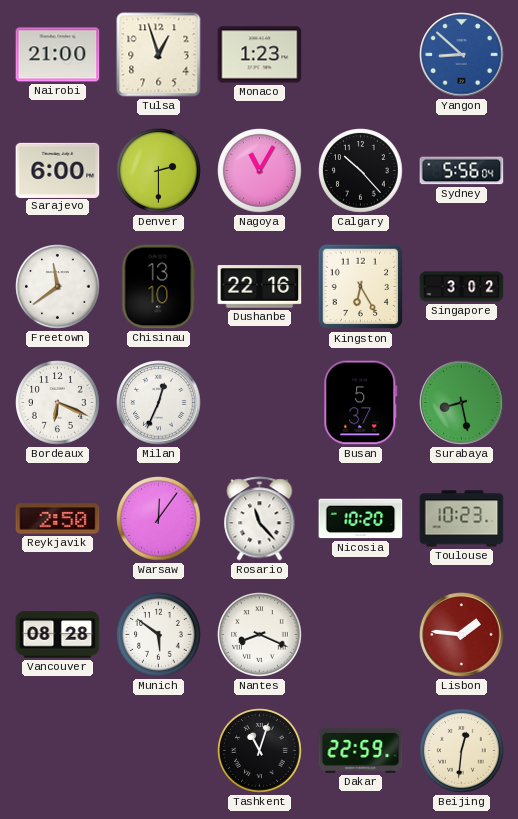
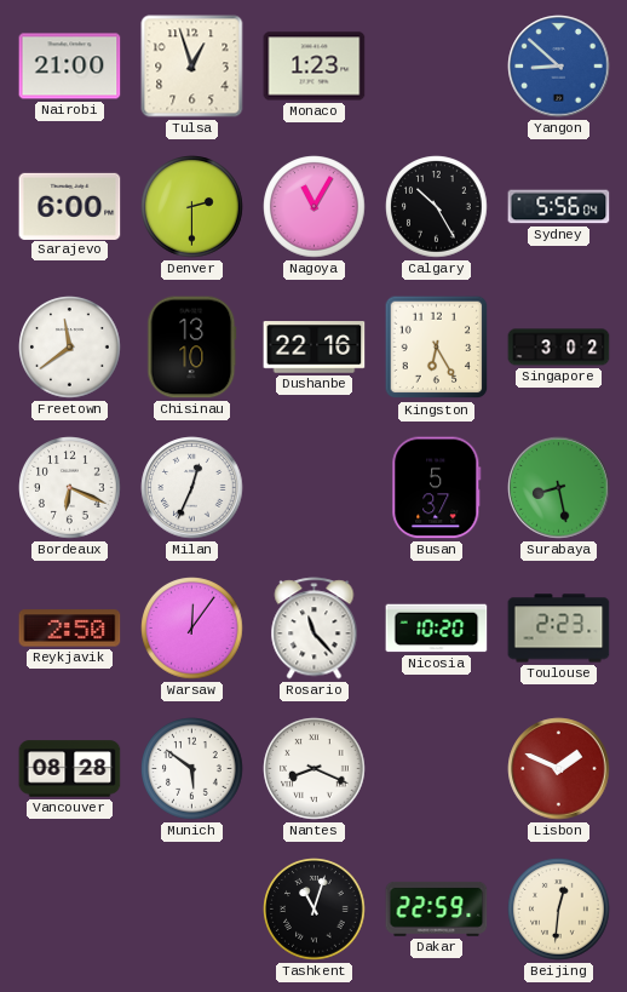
Calgary: 10:23 -> 10:25
Toulouse: 10:23 -> 2:23
Lisbon: 1:46 -> 1:49
